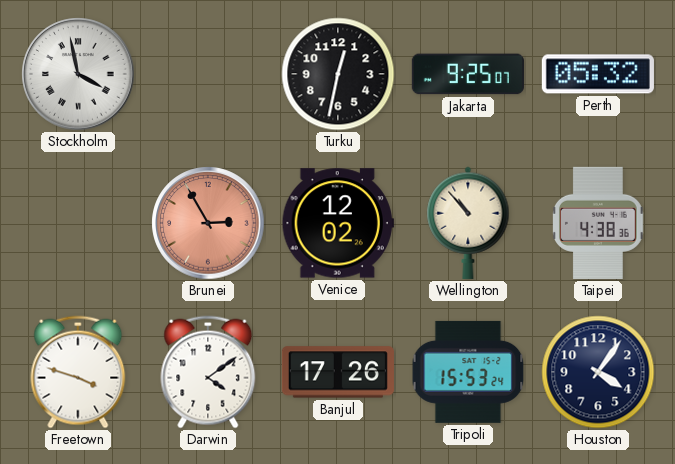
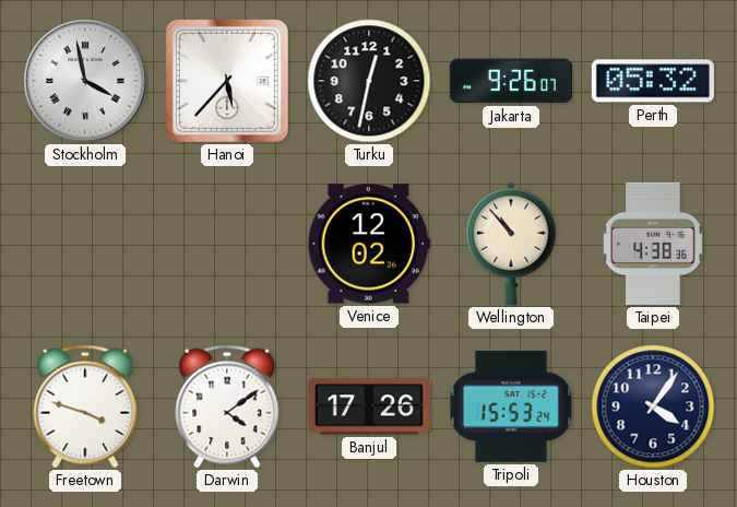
Hanoi: none -> 5:37
Jakarta: 9:25 -> 9:26
Brunei: 2:55 -> none
